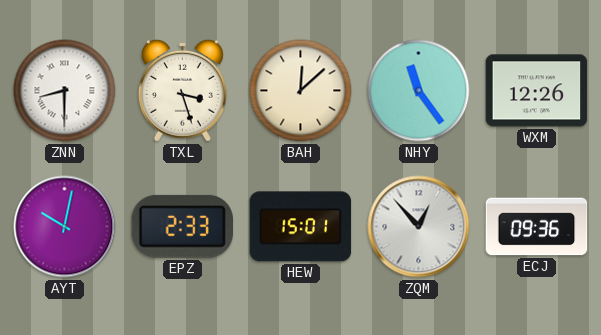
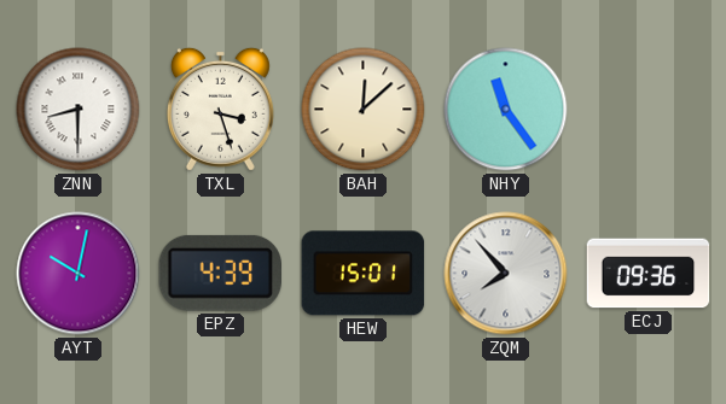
WXM: 12:26 -> none
EPZ: 2:33 -> 4:39
ZQM: 12:53 -> 7:53
